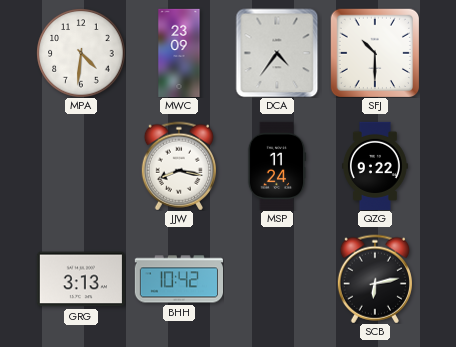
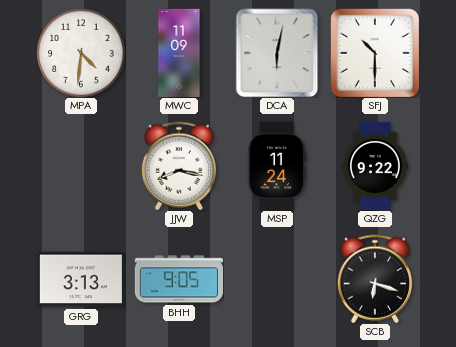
MWC: 23:09 -> 11:09
DCA: 4:36 -> 6:02
BHH: 10:42 -> 9:05
SCB: 6:13 -> 6:18
